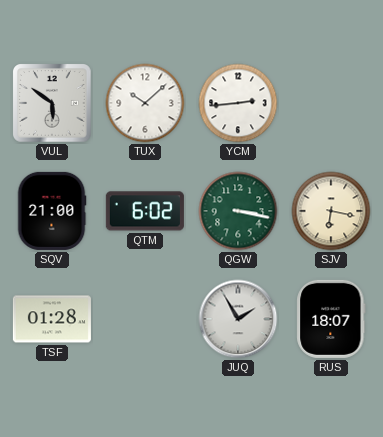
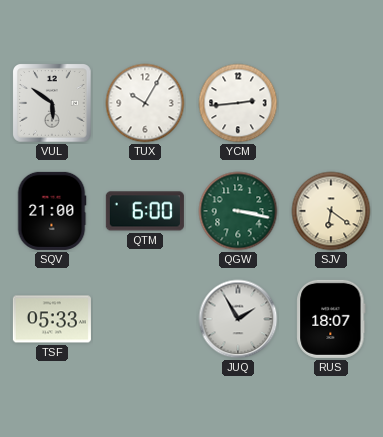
TUX: 10:08 -> 10:05
QTM: 6:02 -> 6:00
SJV: 6:17 -> 6:21
TSF: 01:28 -> 05:33
